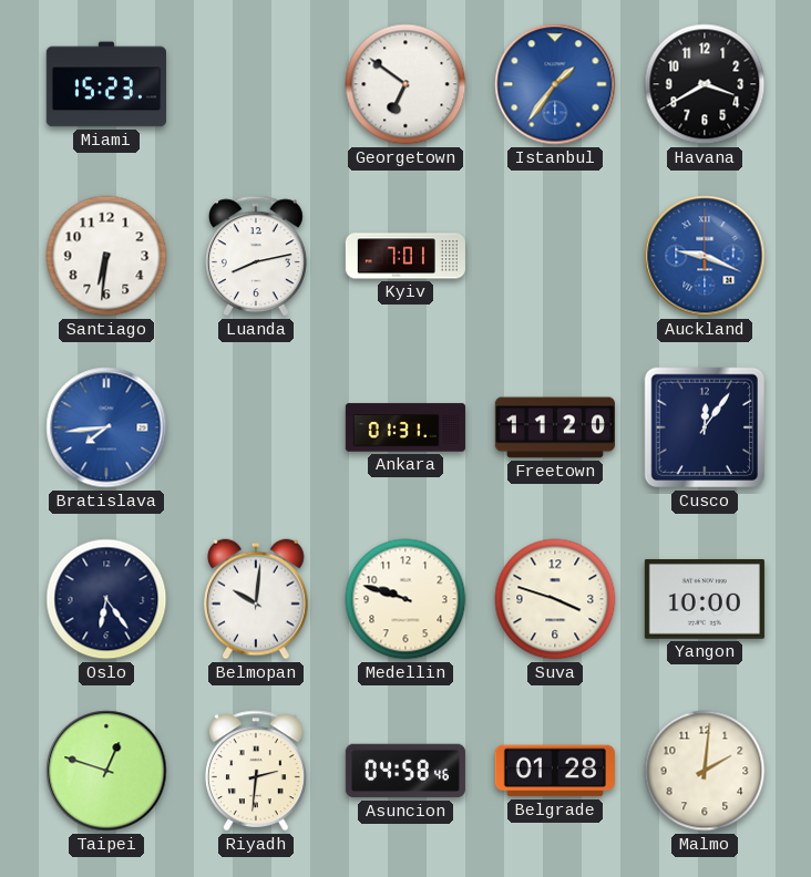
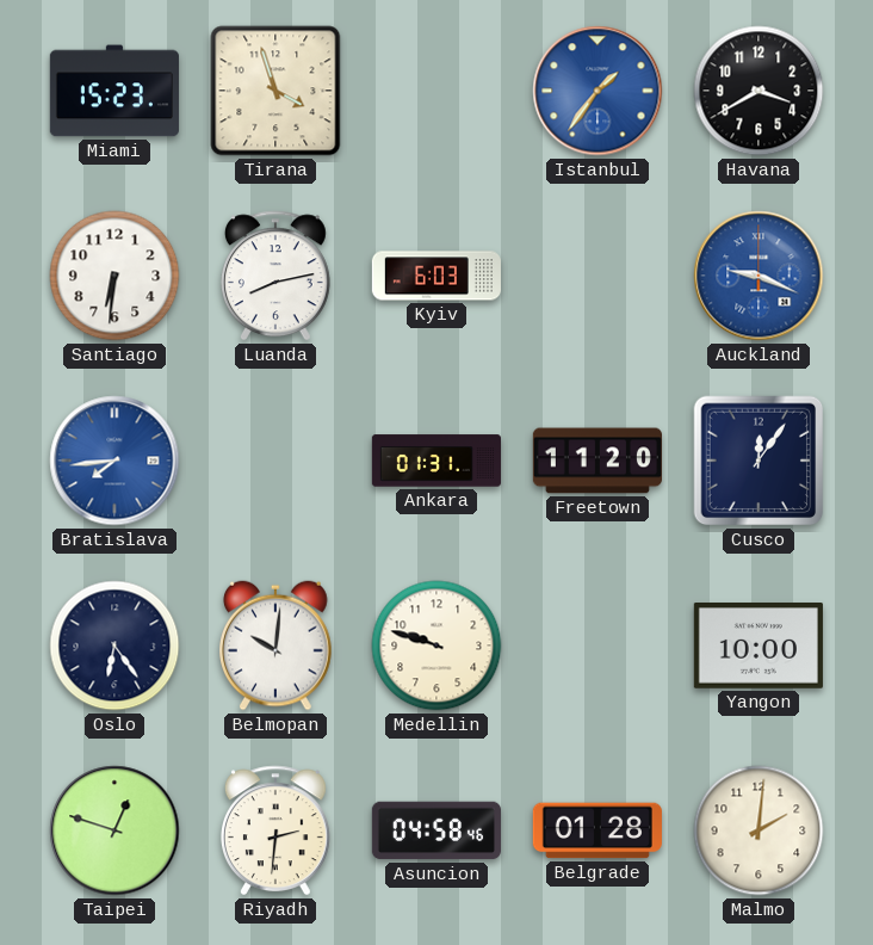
Tirana: none -> 3:57
Georgetown: 6:51 -> none
Kyiv: 7:01 -> 6:03
Suva: 3:48 -> none
